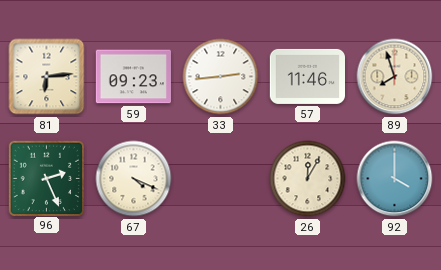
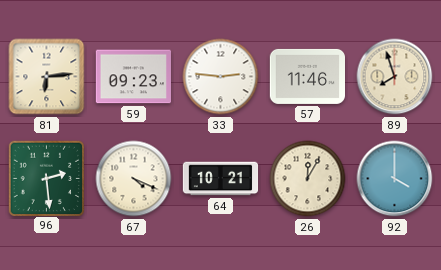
33: 2:44 -> 2:46
96: 2:26 -> 2:29
64: none -> 10:21
